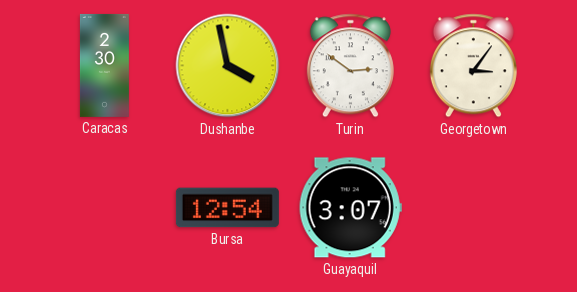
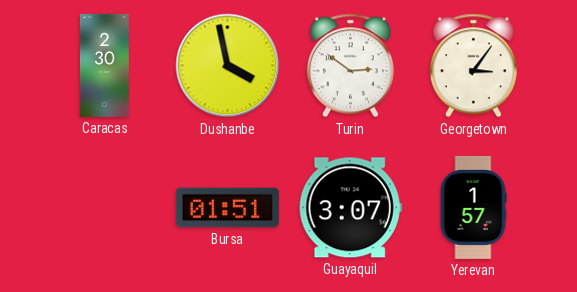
Bursa: 12:54 -> 01:51
Yerevan: none -> 1:57
